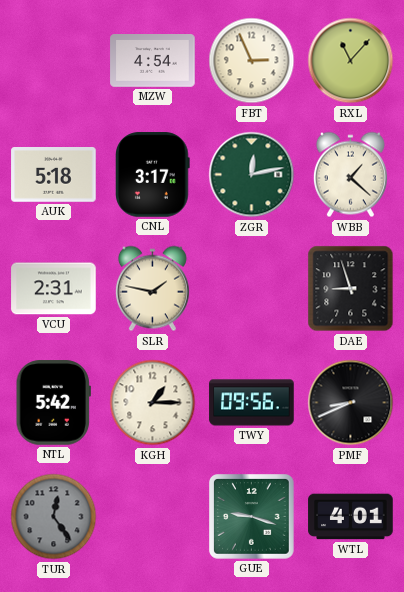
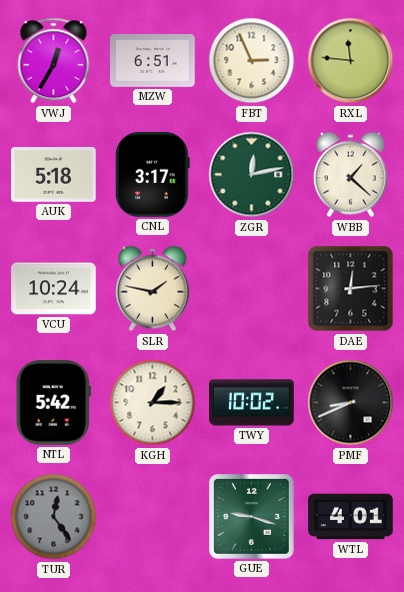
VWJ: none -> 12:35
MZW: 4:54 -> 6:51
RXL: 11:07 -> 11:46
VCU: 2:31 -> 10:24
DAE: 8:57 -> 12:14
TWY: 09:56 -> 10:02
